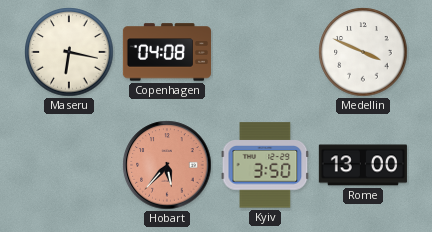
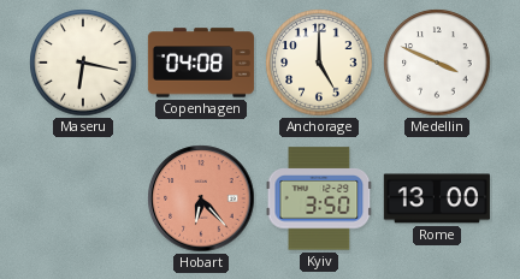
Anchorage: none -> 5:00
Hobart: 5:37 -> 6:23
